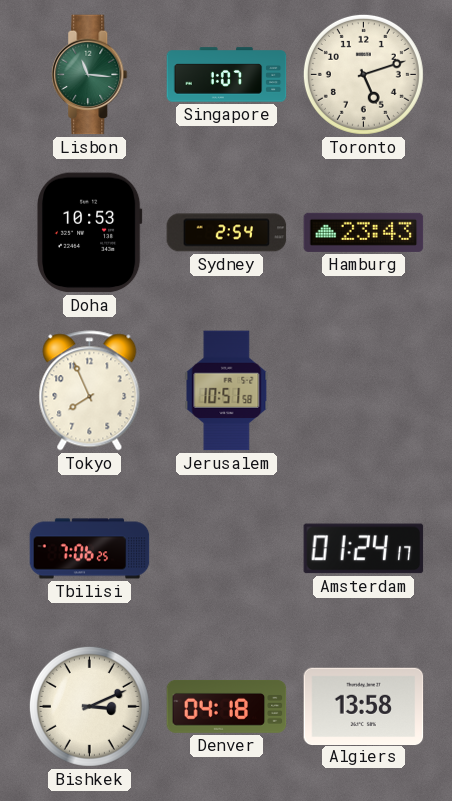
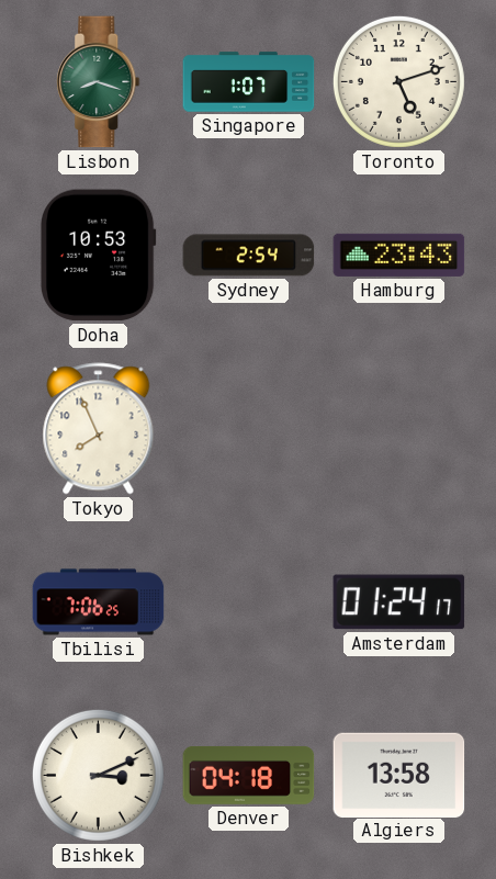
Lisbon: 11:16 -> 8:18
Jerusalem: 10:51 -> none
